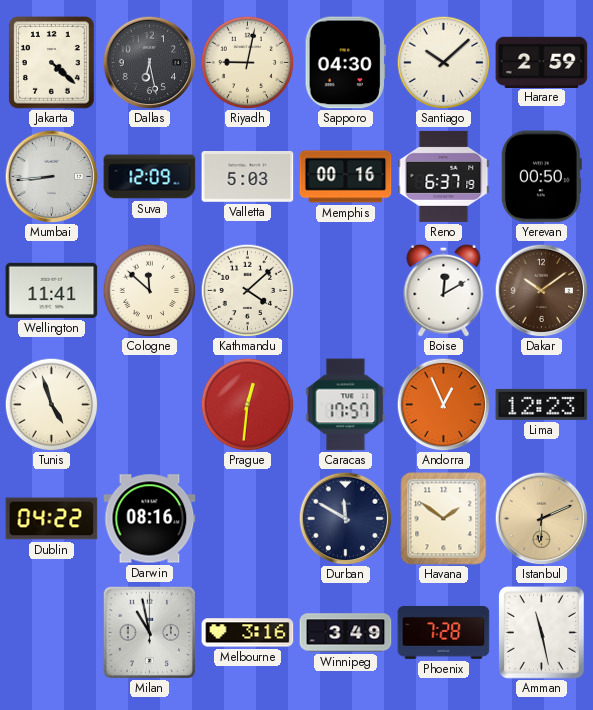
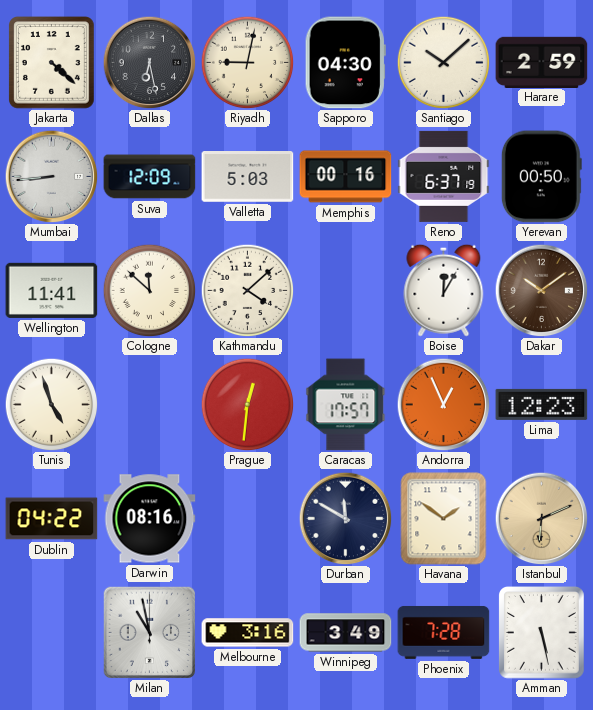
Boise: 12:10 -> 12:05
Amman: 11:28 -> 5:28
